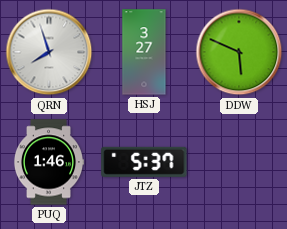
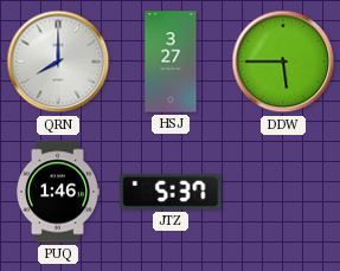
QRN: 7:57 -> 8:00
DDW: 5:49 -> 5:45
